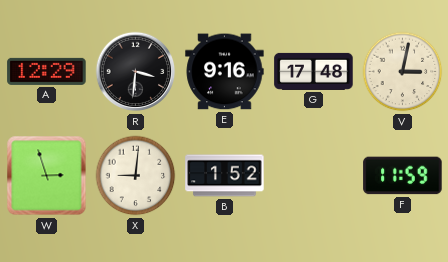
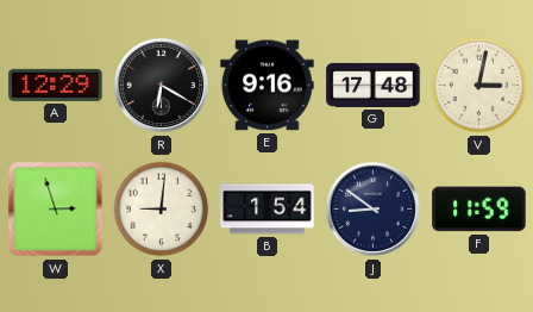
R: 3:31 -> 6:20
B: 1:52 -> 1:54
J: none -> 8:51
